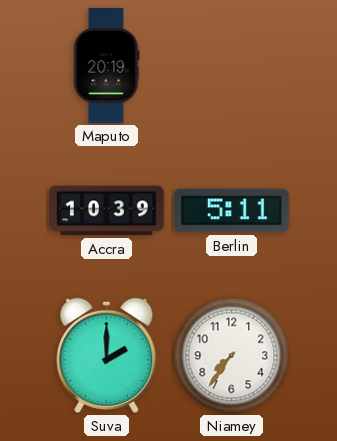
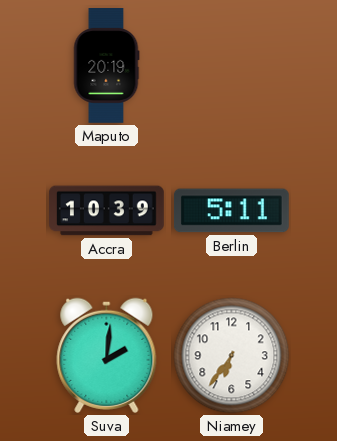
Suva: 2:00 -> 2:01
Niamey: 7:36 -> 6:36
